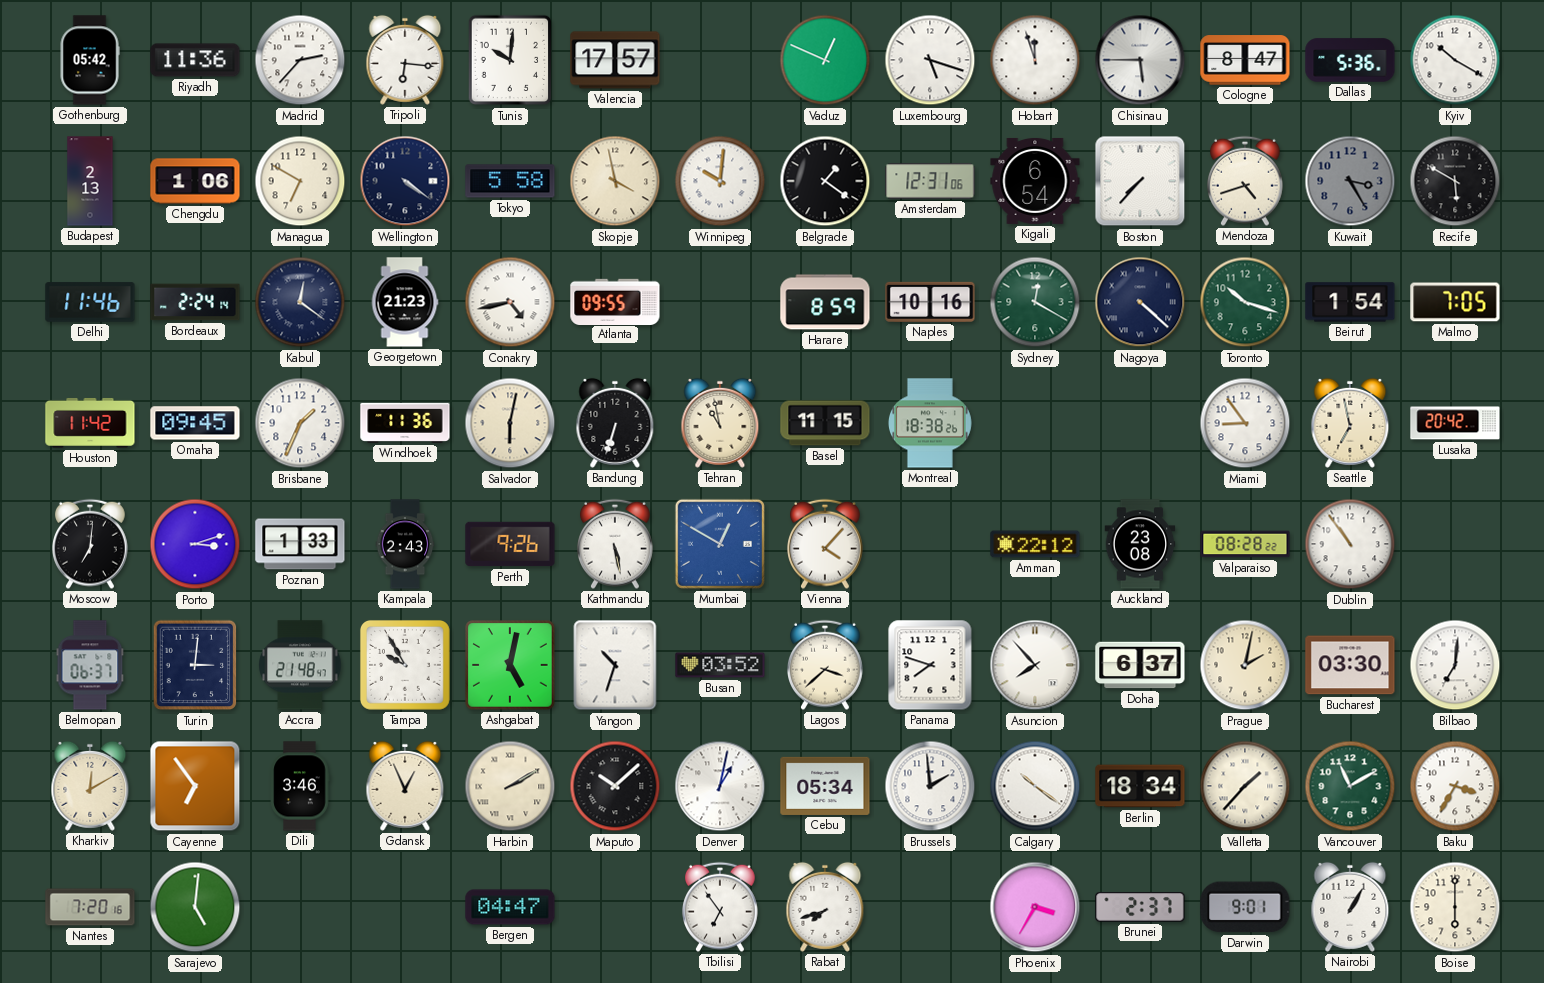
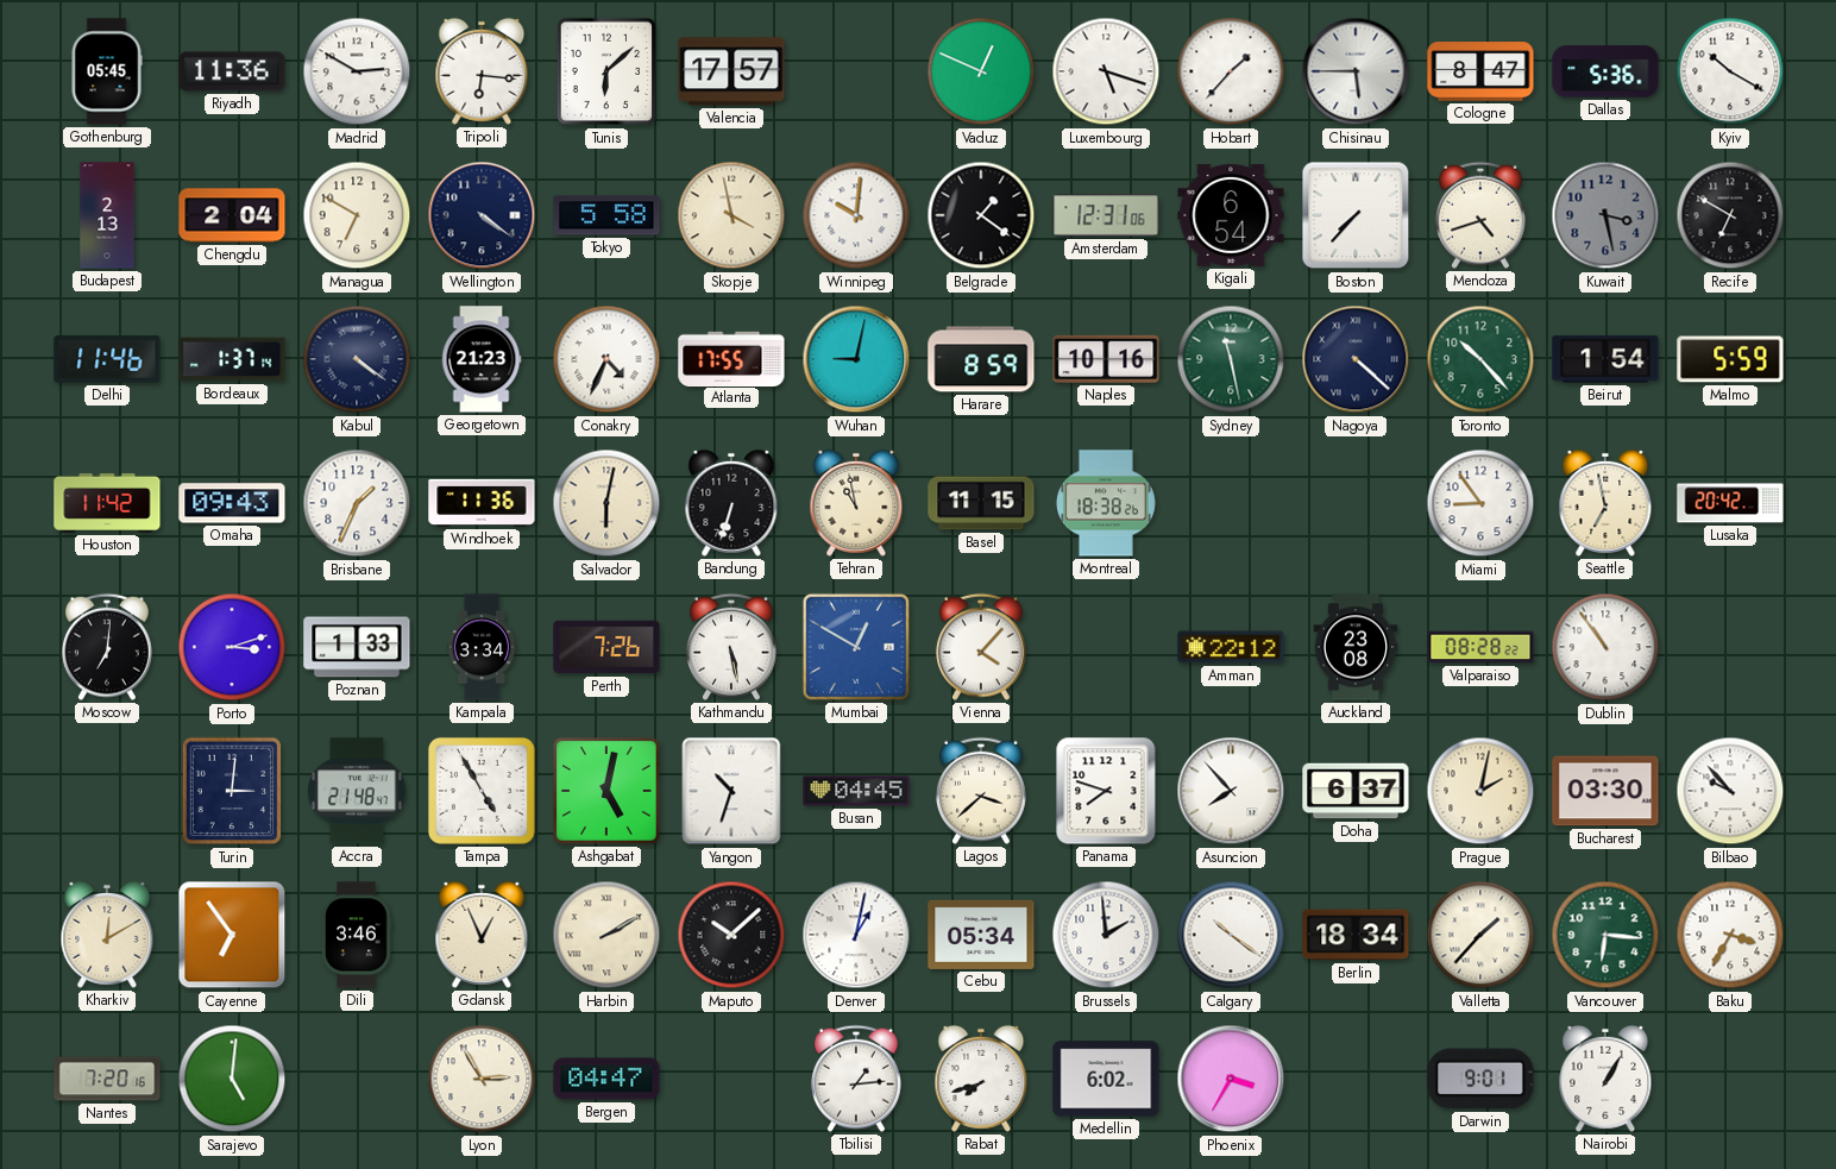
Gothenburg: 05:42 -> 05:45
Madrid: 2:37 -> 2:50
Tunis: 10:01 -> 6:08
Hobart: 11:57 -> 1:37
Chengdu: 1:06 -> 2:04
Kuwait: 3:25 -> 3:28
Recife: 5:50 -> 6:50
Bordeaux: 2:24 -> 1:37
Kabul: 12:21 -> 4:21
Conakry: 4:43 -> 4:34
Atlanta: 09:55 -> 17:55
Wuhan: none -> 9:02
Sydney: 12:20 -> 11:28
Toronto: 10:18 -> 10:23
Malmo: 7:05 -> 5:59
Omaha: 09:45 -> 09:43
Kampala: 2:43 -> 3:34
Perth: 9:26 -> 7:26
Belmopan: 06:37 -> none
Tampa: 9:55 -> 4:55
Busan: 03:52 -> 04:45
Bilbao: 7:01 -> 9:53
Vancouver: 11:10 -> 6:16
Lyon: none -> 2:55
Tbilisi: 6:54 -> 1:14
Medellin: none -> 6:02
Brunei: 2:37 -> none
Boise: 6:00 -> none
